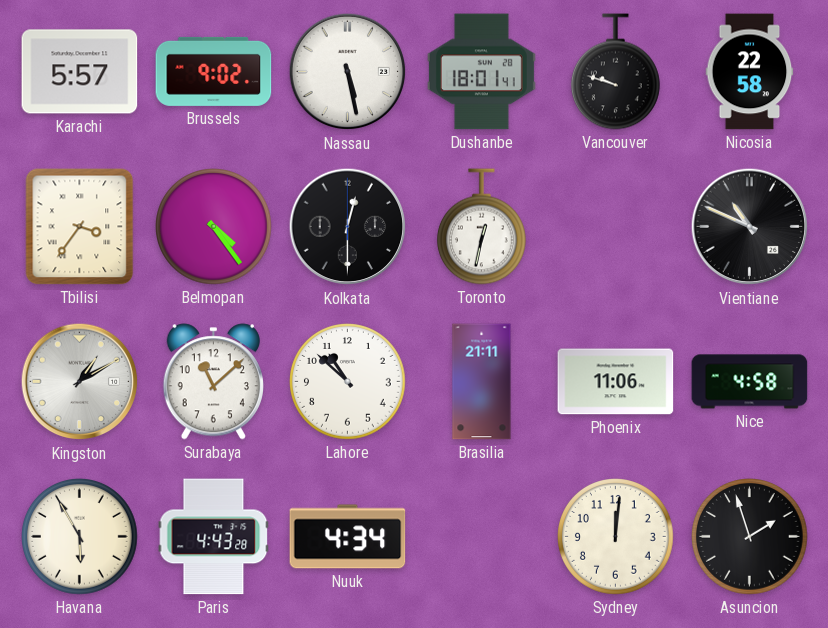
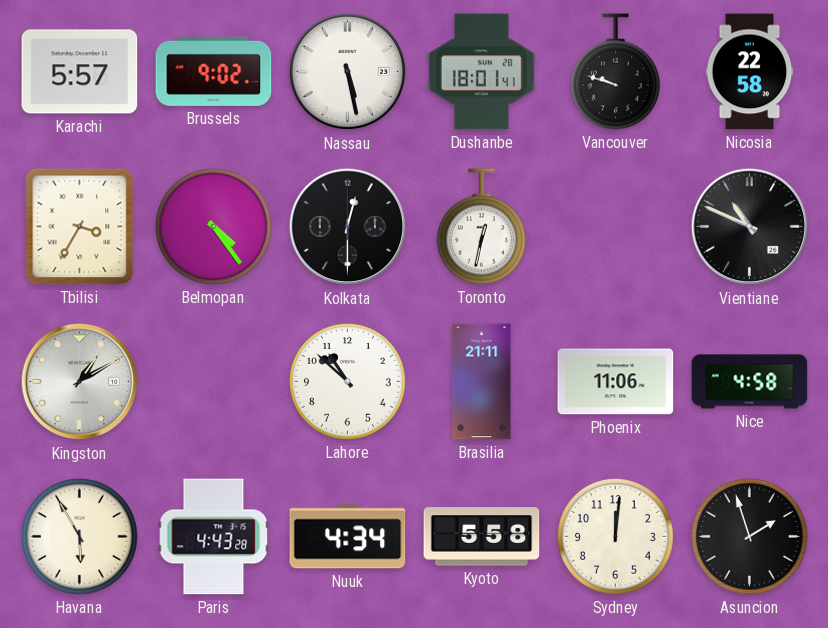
Tbilisi: 3:36 -> 3:35
Surabaya: 11:08 -> none
Kyoto: none -> 5:58
